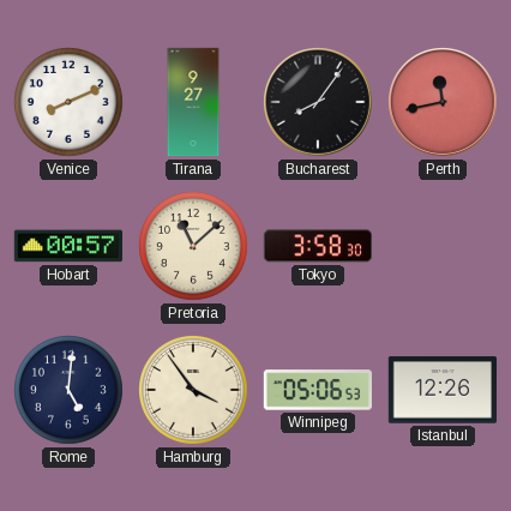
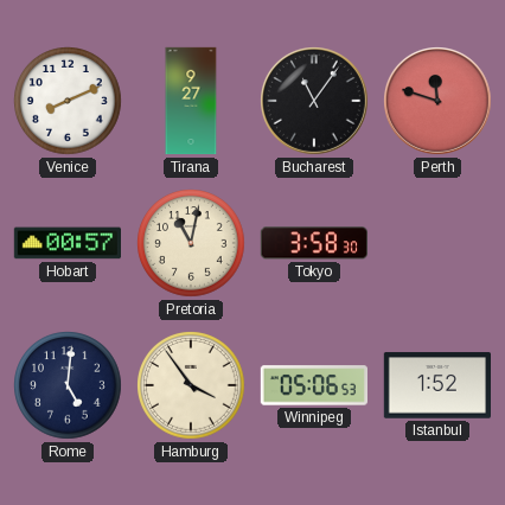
Bucharest: 8:06 -> 11:06
Perth: 11:43 -> 11:48
Pretoria: 11:08 -> 11:02
Istanbul: 12:26 -> 1:52
